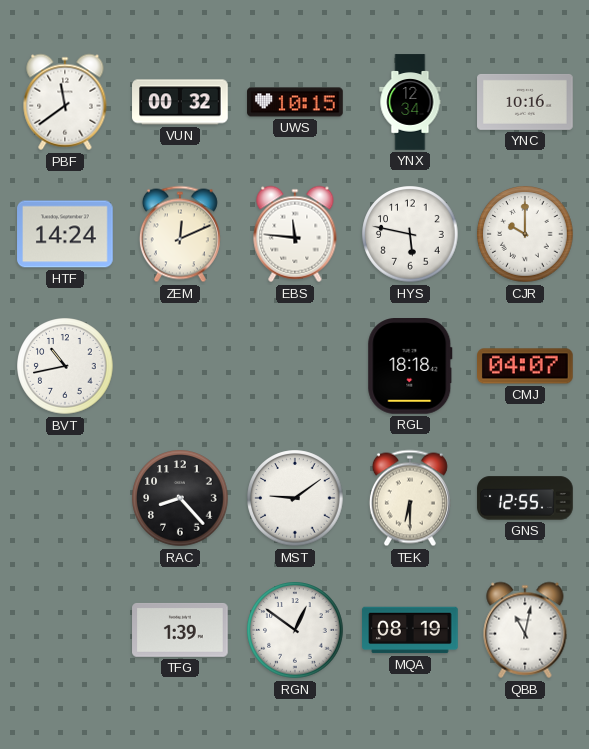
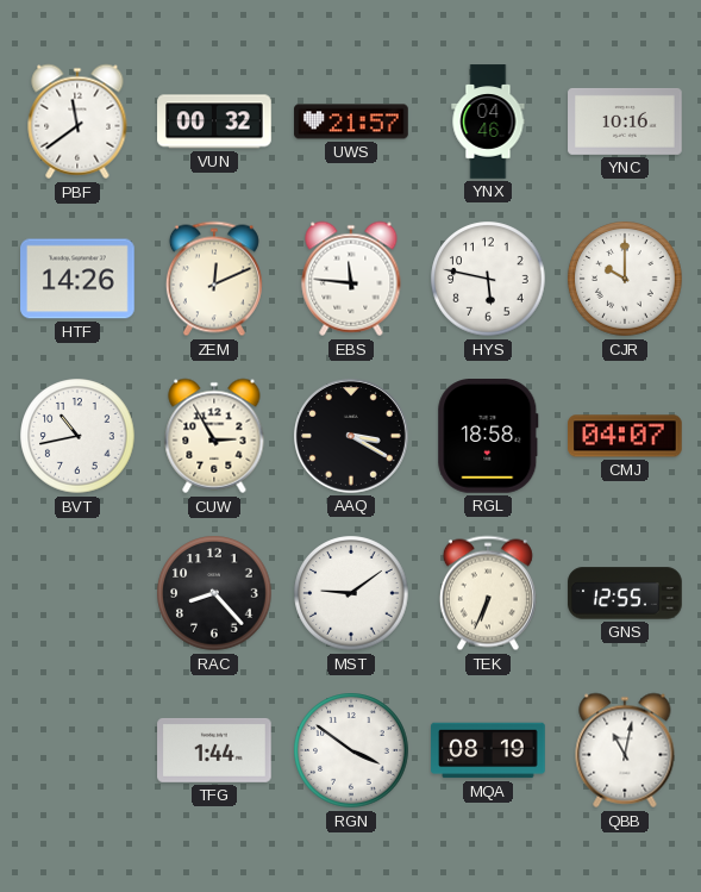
UWS: 10:15 -> 21:57
YNX: 12:34 -> 04:46
HTF: 14:24 -> 14:26
CUW: none -> 2:55
AAQ: none -> 3:20
RGL: 18:18 -> 18:58
TEK: 6:30 -> 6:34
TFG: 1:39 -> 1:44
RGN: 12:51 -> 3:51
